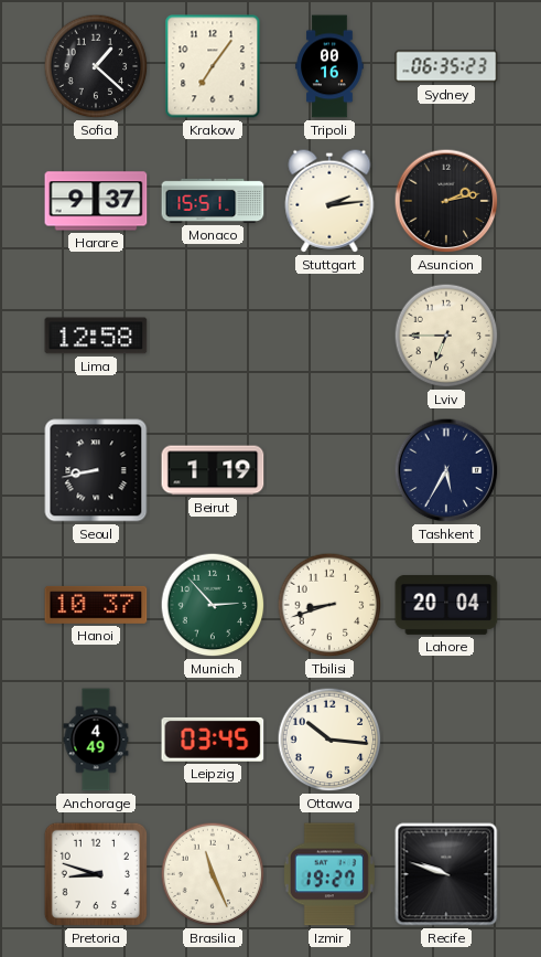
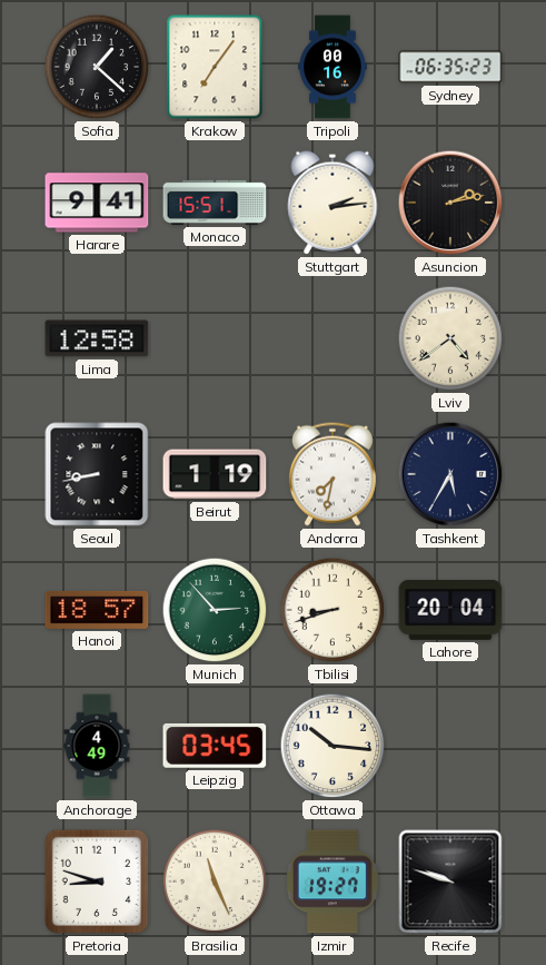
Harare: 9:37 -> 9:41
Lviv: 6:45 -> 4:39
Andorra: none -> 7:32
Hanoi: 10:37 -> 18:57
